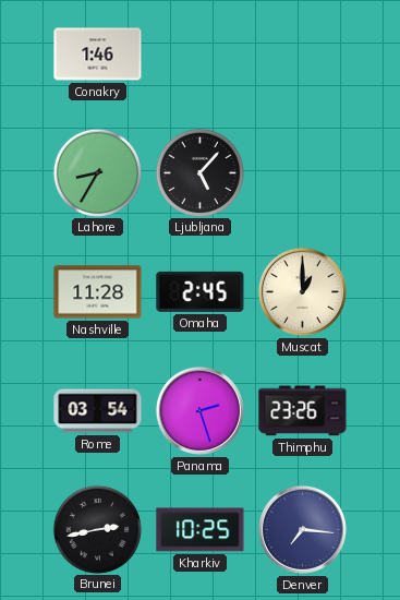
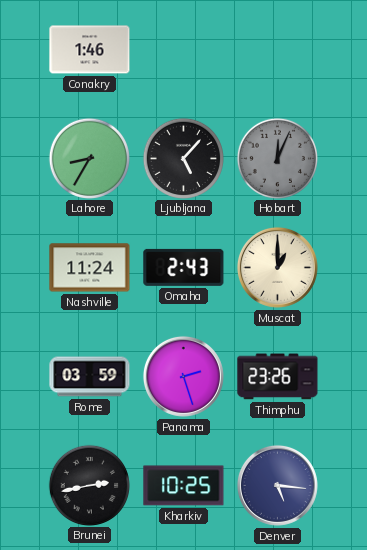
Hobart: none -> 12:04
Nashville: 11:28 -> 11:24
Omaha: 2:45 -> 2:43
Rome: 03:54 -> 03:59
Denver: 7:16 -> 5:16
